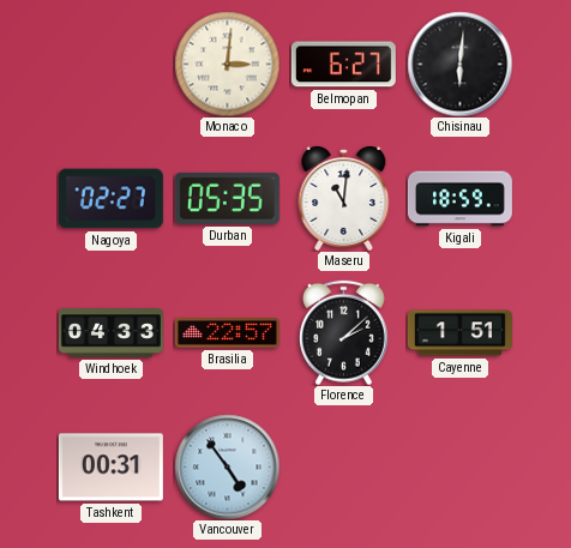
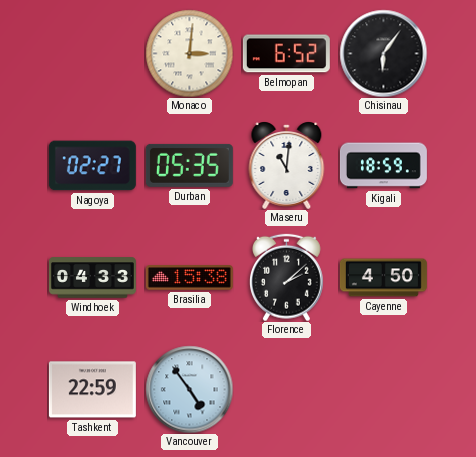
Belmopan: 6:27 -> 6:52
Chisinau: 6:01 -> 6:06
Brasilia: 22:57 -> 15:38
Cayenne: 1:51 -> 4:50
Tashkent: 00:31 -> 22:59
